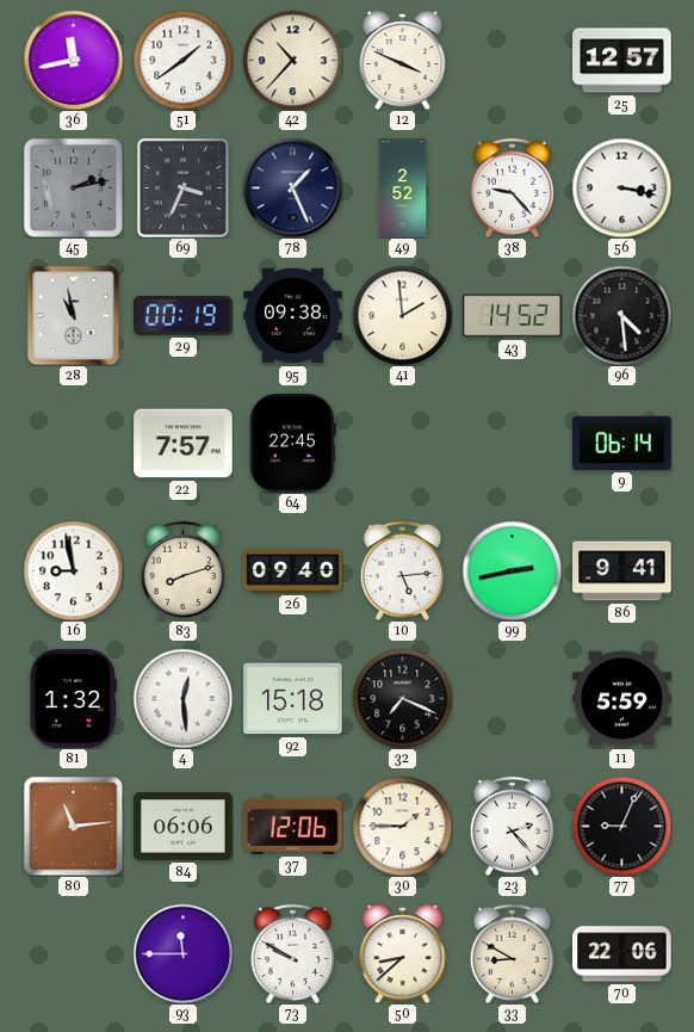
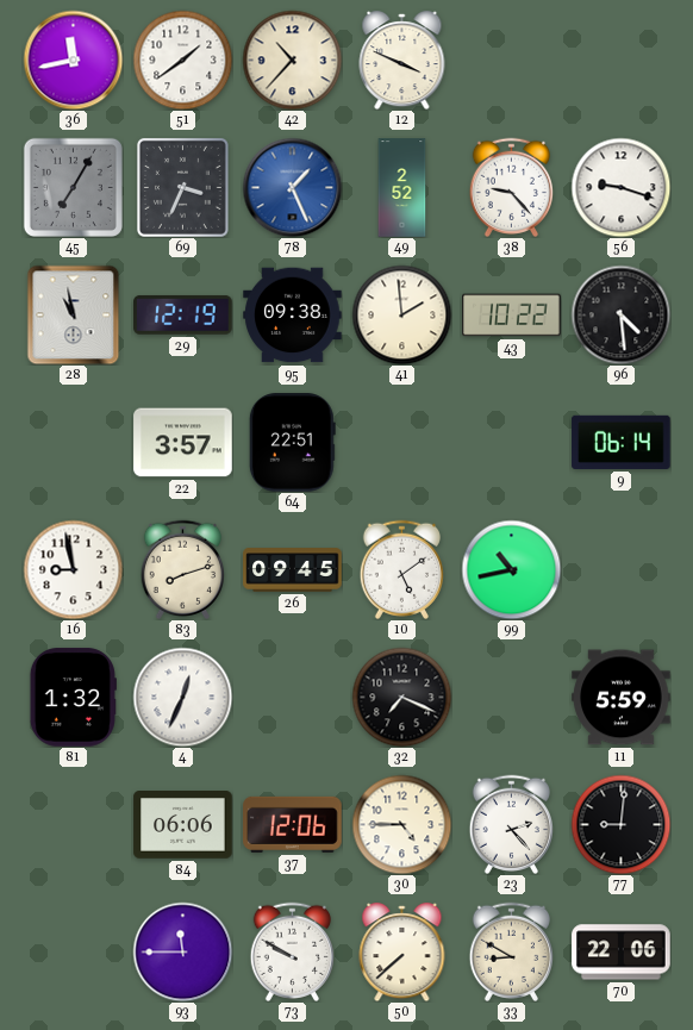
25: 12:57 -> none
45: 2:13 -> 7:05
78 dial: navy -> blue
56: 3:17 -> 9:18
29: 00:19 -> 12:19
43: 14:52 -> 10:22
22: 7:57 -> 3:57
64: 22:45 -> 22:51
26: 09:40 -> 09:45
10: 5:14 -> 5:09
99: 2:43 -> 10:43
86: 9:41 -> none
4: 12:29 -> 12:34
92: 15:18 -> none
80: 11:14 -> none
30: 1:45 -> 4:45
77: 9:04 -> 9:01
50: 8:38 -> 7:38
